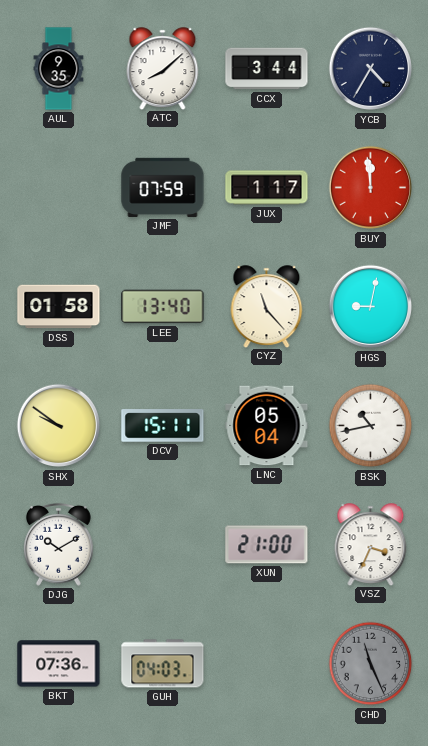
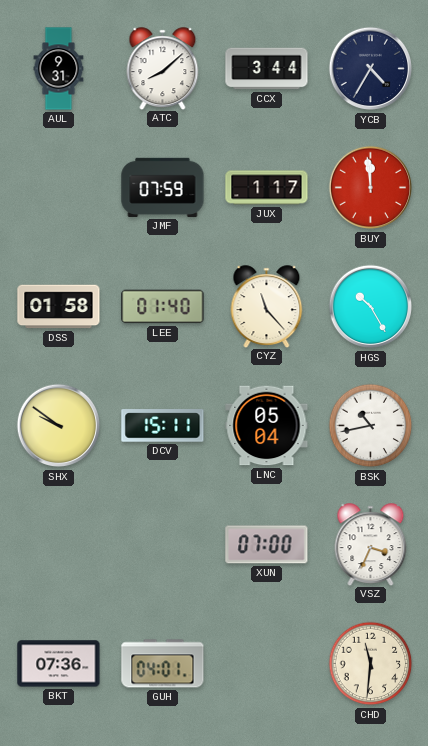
AUL: 9:35 -> 9:31
LEE: 13:40 -> 01:40
HGS: 9:02 -> 10:25
DJG: 10:10 -> none
XUN: 21:00 -> 07:00
GUH: 04:03 -> 04:01
CHD: 11:26 -> 11:31
CHD dial: grey -> cream
